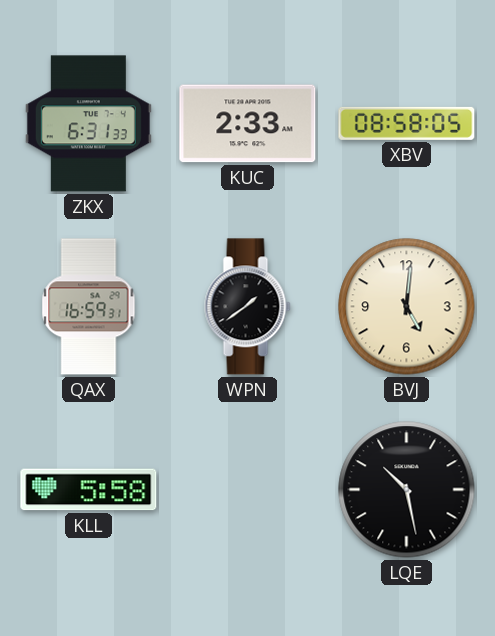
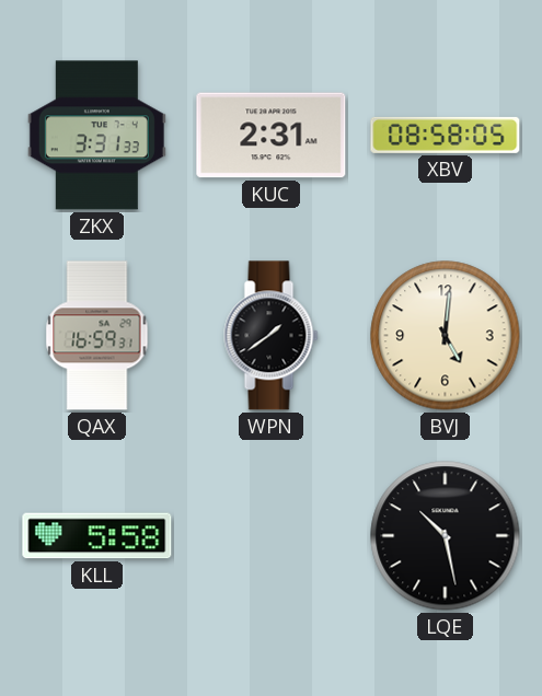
ZKX: 6:31 -> 3:31
KUC: 2:33 -> 2:31
